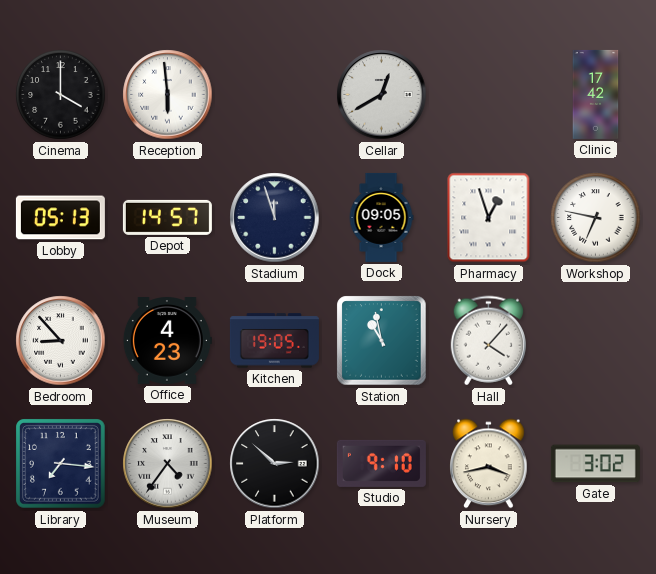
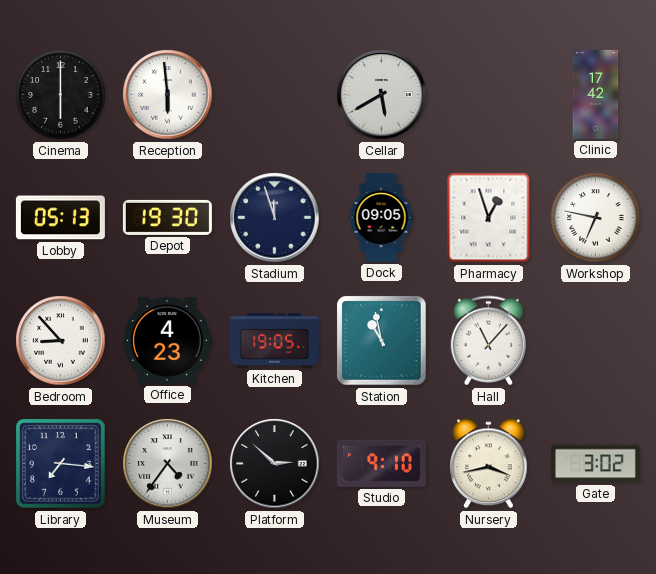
Cinema: 4:00 -> 6:00
Cellar: 12:40 -> 5:40
Depot: 14:57 -> 19:30
Hall: 4:07 -> 11:07
